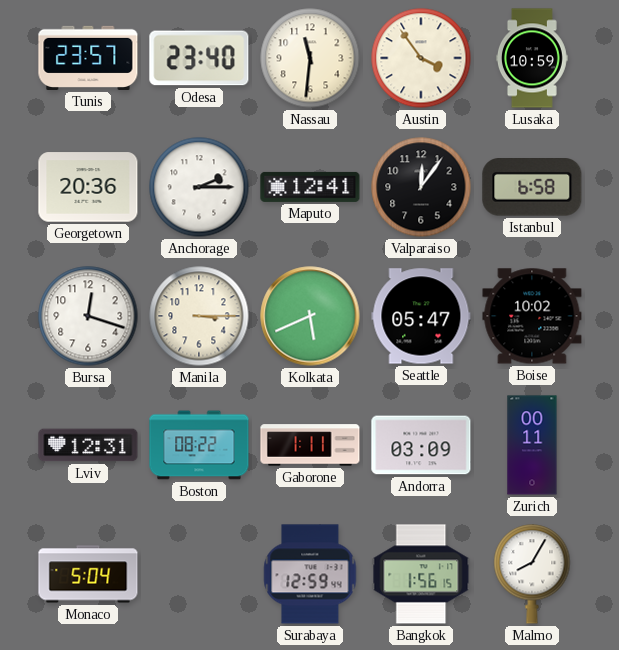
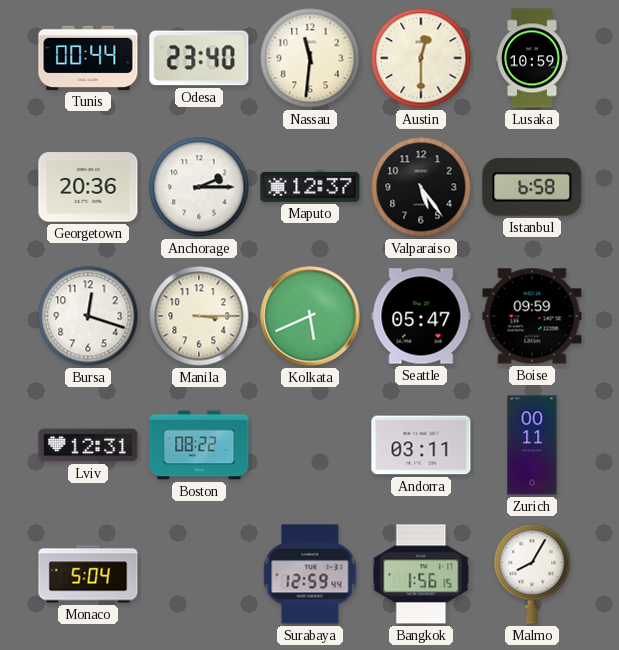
Tunis: 23:57 -> 00:44
Austin: 3:54 -> 12:30
Maputo: 12:41 -> 12:37
Valparaiso: 12:06 -> 5:24
Boise: 10:02 -> 09:59
Gaborone: 1:11 -> none
Andorra: 03:09 -> 03:11
